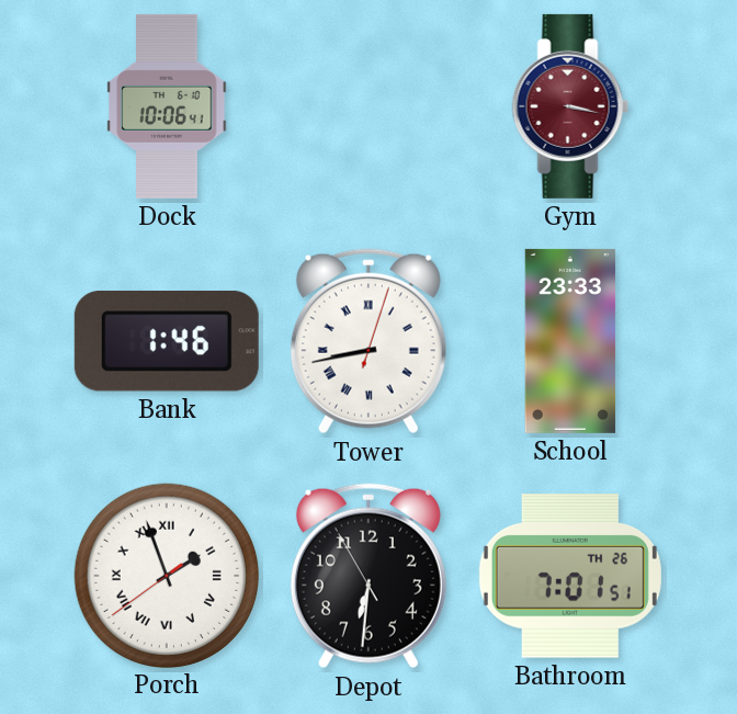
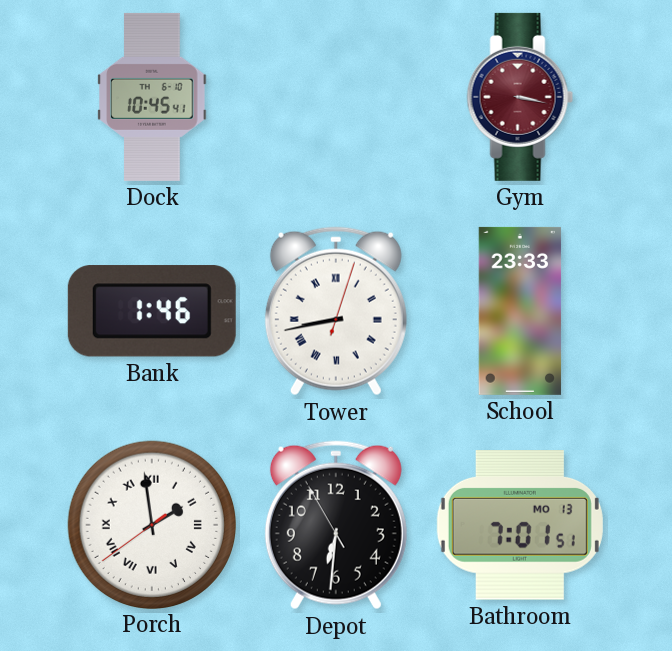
Dock: 10:06 -> 10:45
Porch: 1:56 -> 1:58
Bathroom date: TH 26 -> MO 13
